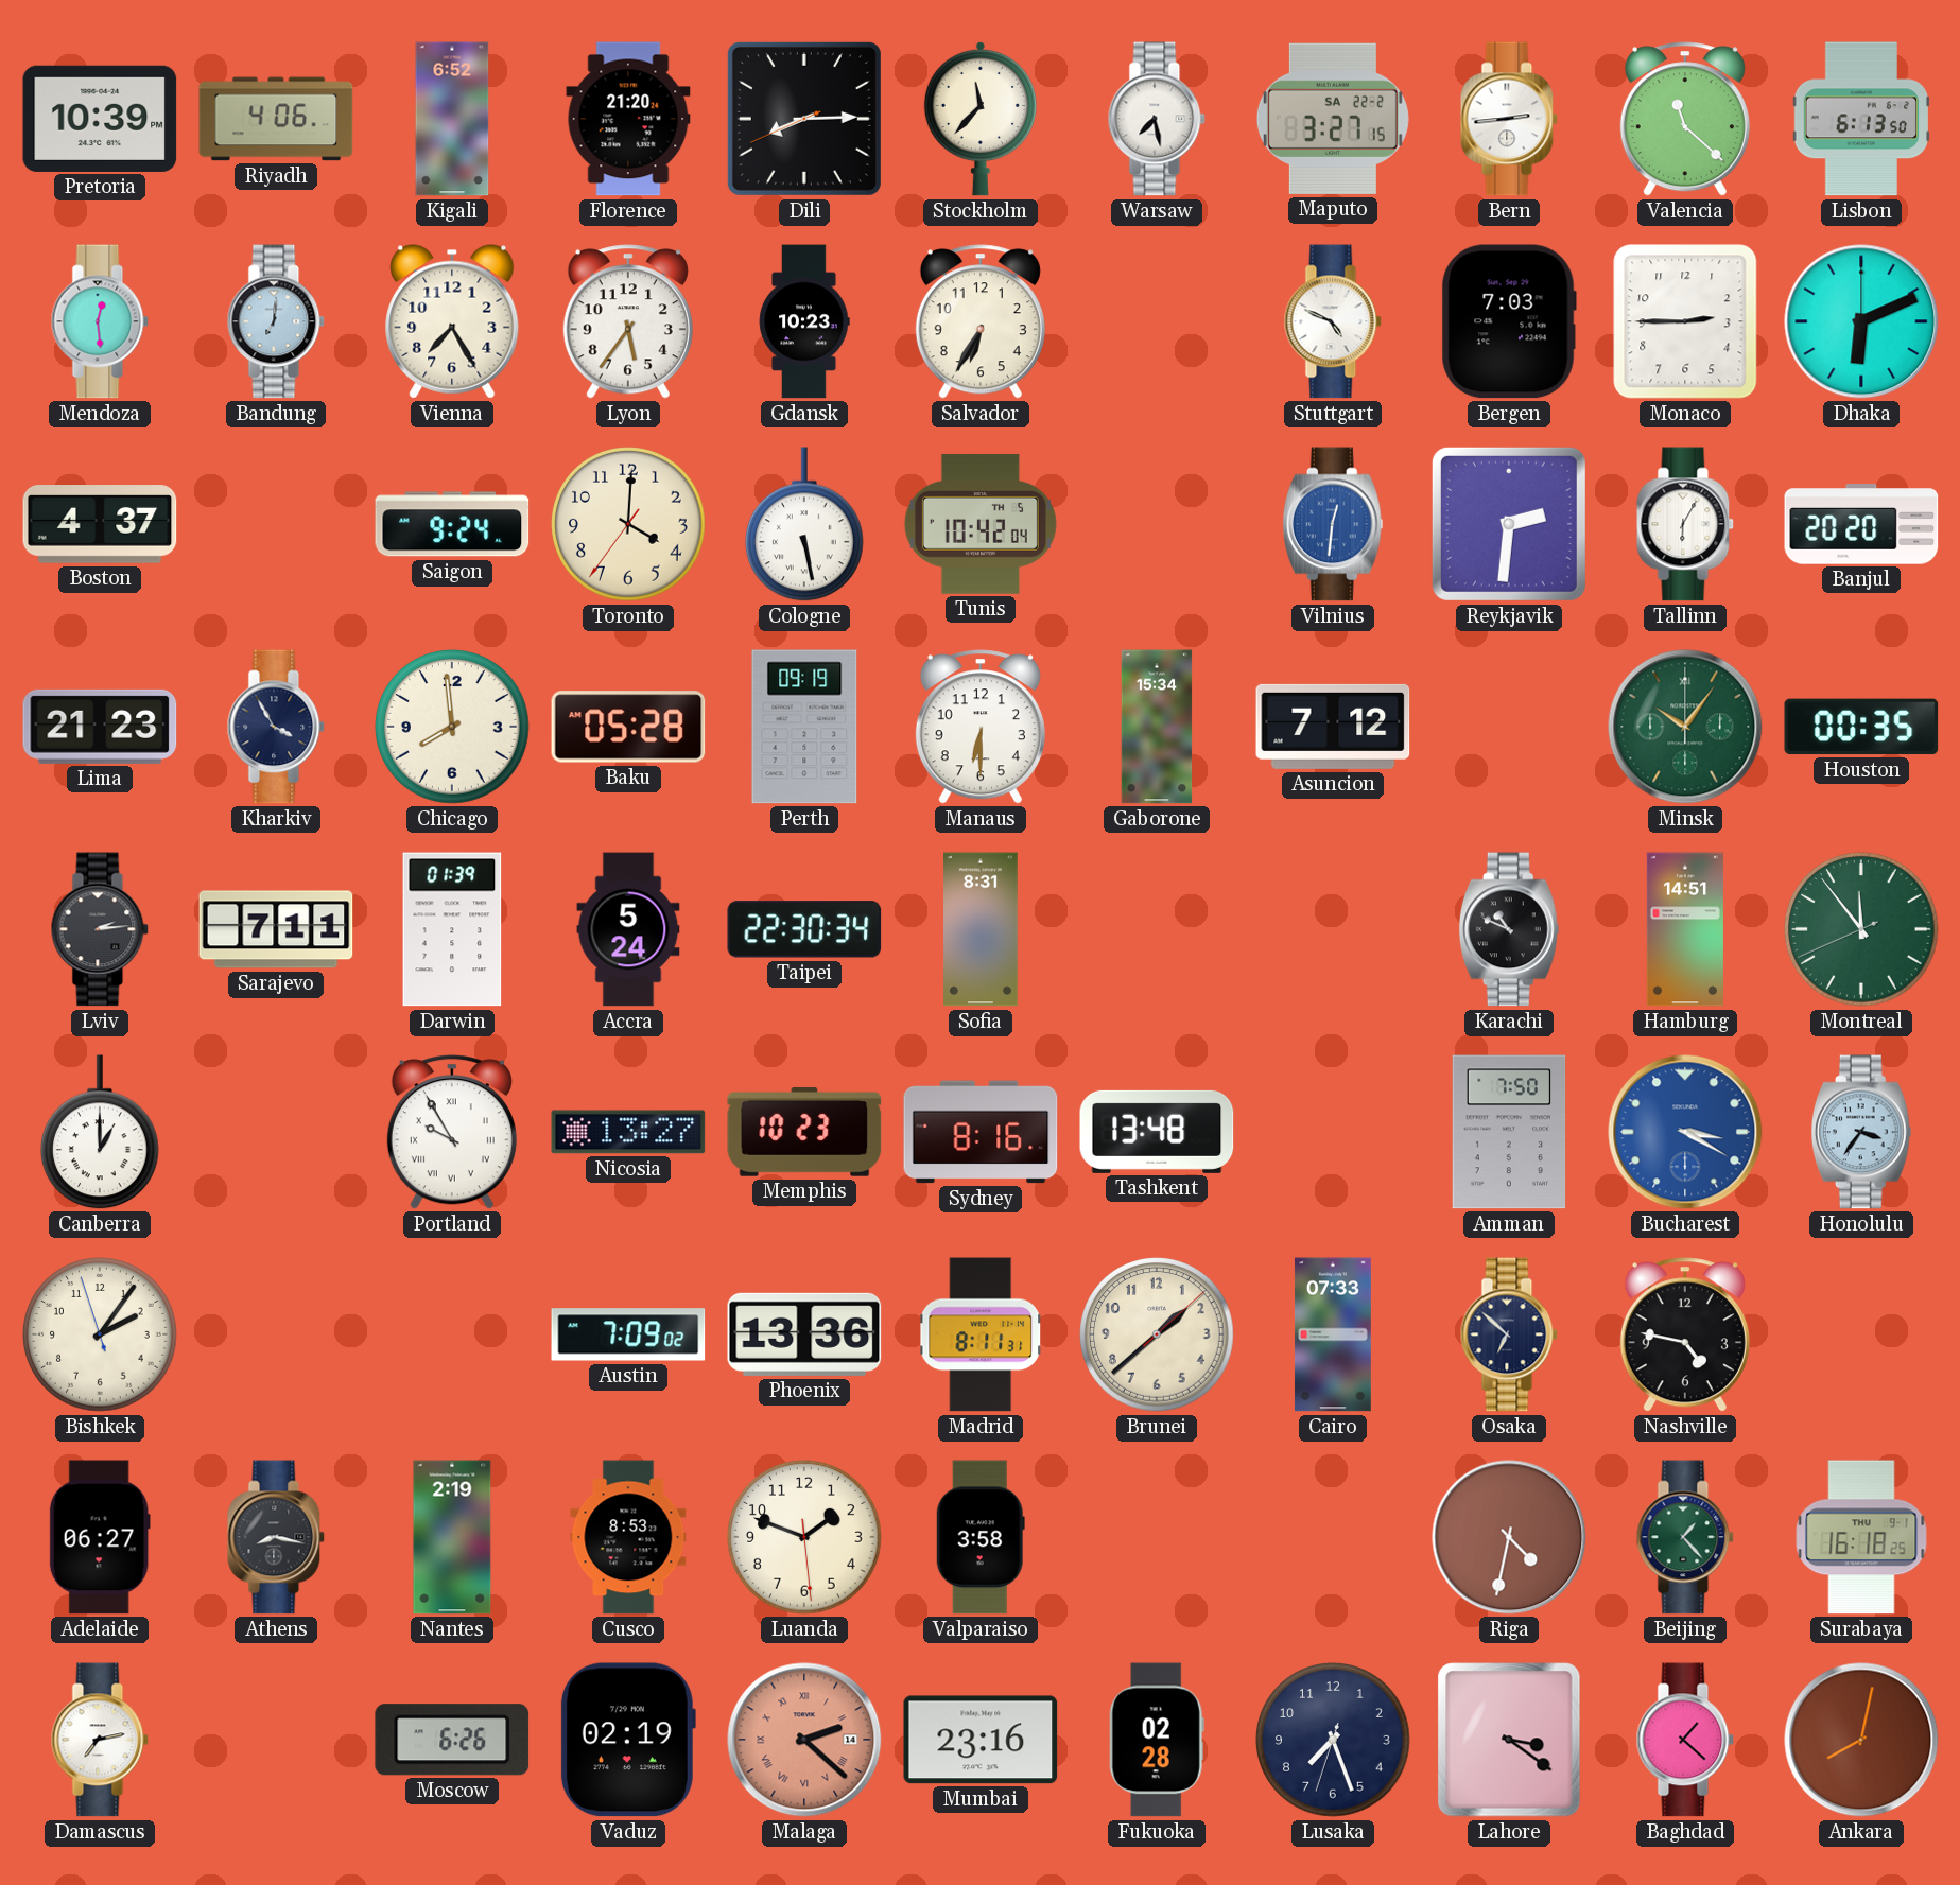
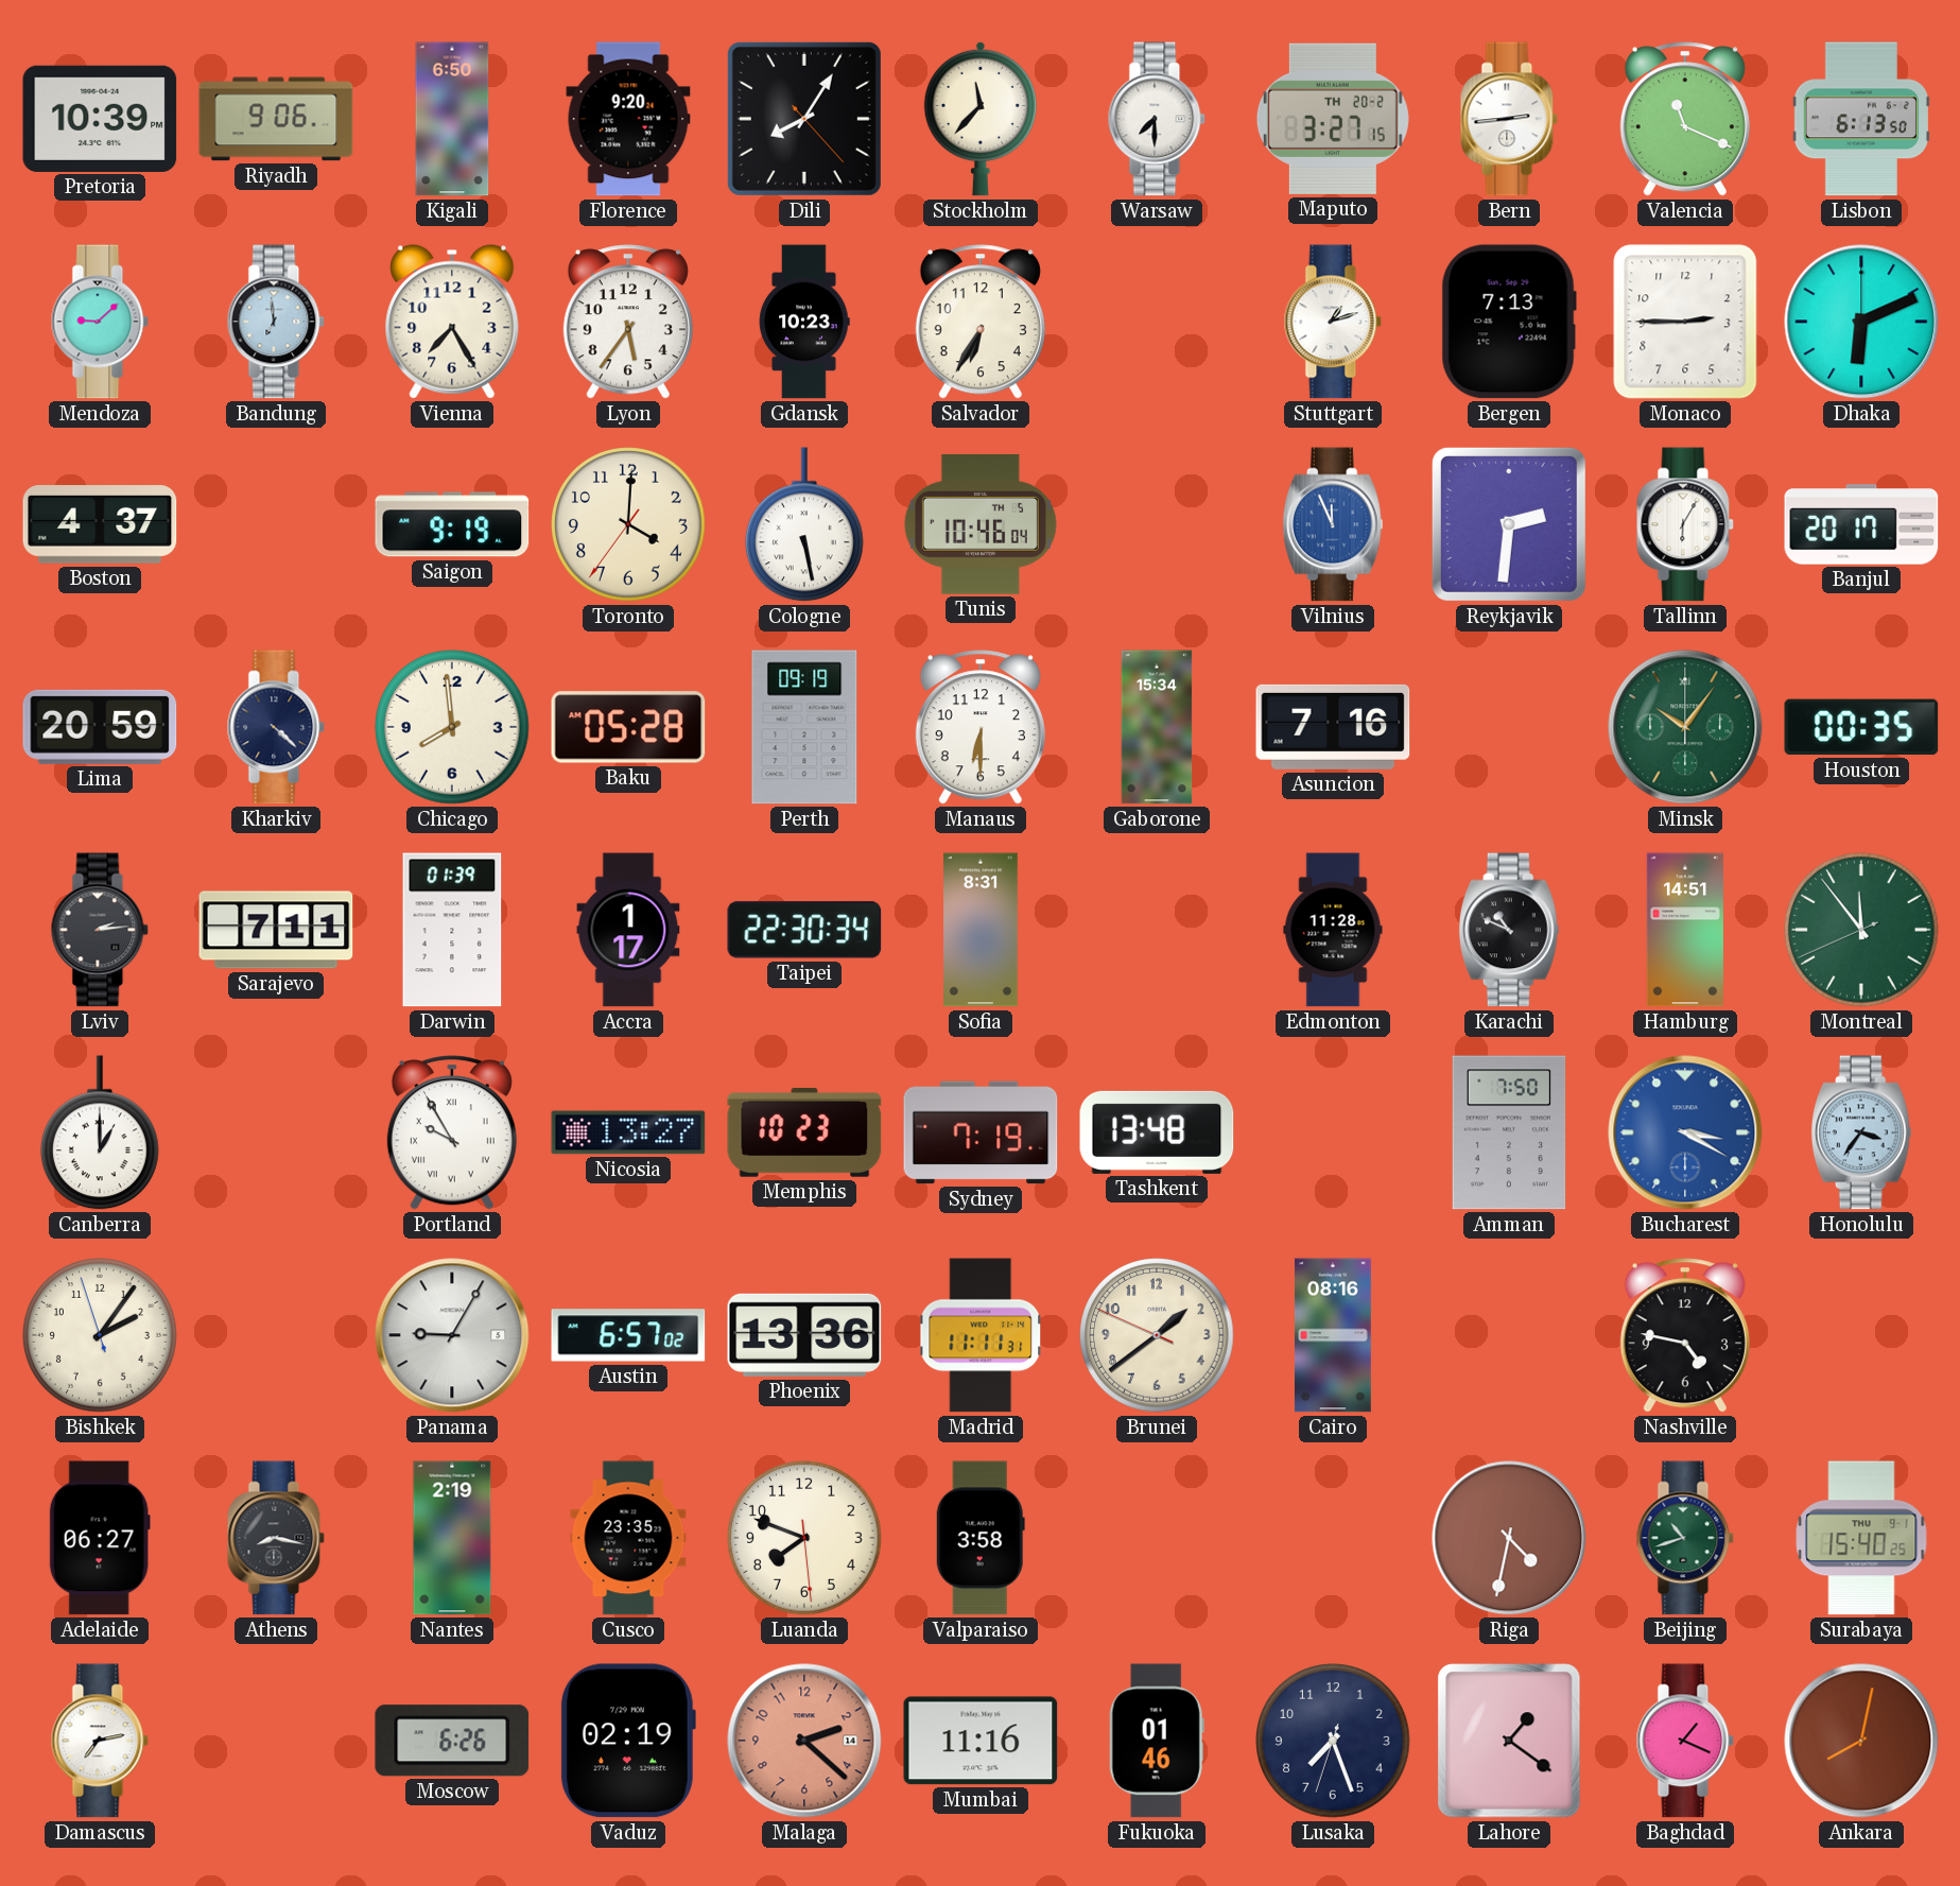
Riyadh: 4:06 -> 9:06
Kigali: 6:52 -> 6:50
Florence: 21:20 -> 9:20
Dili: 8:14 -> 8:05
Warsaw: 7:28 -> 7:30
Maputo date: SA 22-2 -> TH 20-2
Valencia: 11:22 -> 11:19
Mendoza: 12:29 -> 9:08
Bandung: 7:01 -> 6:59
Stuttgart: 4:49 -> 1:12
Bergen: 7:03 -> 7:13
Saigon: 9:24 -> 9:19
Tunis: 10:42 -> 10:46
Vilnius: 12:31 -> 11:56
Banjul: 20:20 -> 20:17
Lima: 21:23 -> 20:59
Kharkiv: 3:55 -> 4:22
Asuncion: 7:12 -> 7:16
Accra: 5:24 -> 1:17
Edmonton: none -> 11:28
Sydney: 8:16 -> 7:19
Panama: none -> 9:05
Austin: 7:09 -> 6:57
Madrid: 8:11 -> 11:11
Brunei: 1:38:08 -> 1:38:49
Cairo: 07:33 -> 08:16
Osaka: 6:52 -> none
Cusco: 8:53 -> 23:35
Luanda: 1:48 -> 7:48
Beijing: 1:23 -> 10:42
Surabaya: 16:18 -> 15:40
Malaga numerals: Roman -> Arabic
Mumbai: 23:16 -> 11:16
Fukuoka: 02:28 -> 01:46
Lahore: 3:21 -> 1:21
Baghdad: 1:22 -> 1:19
